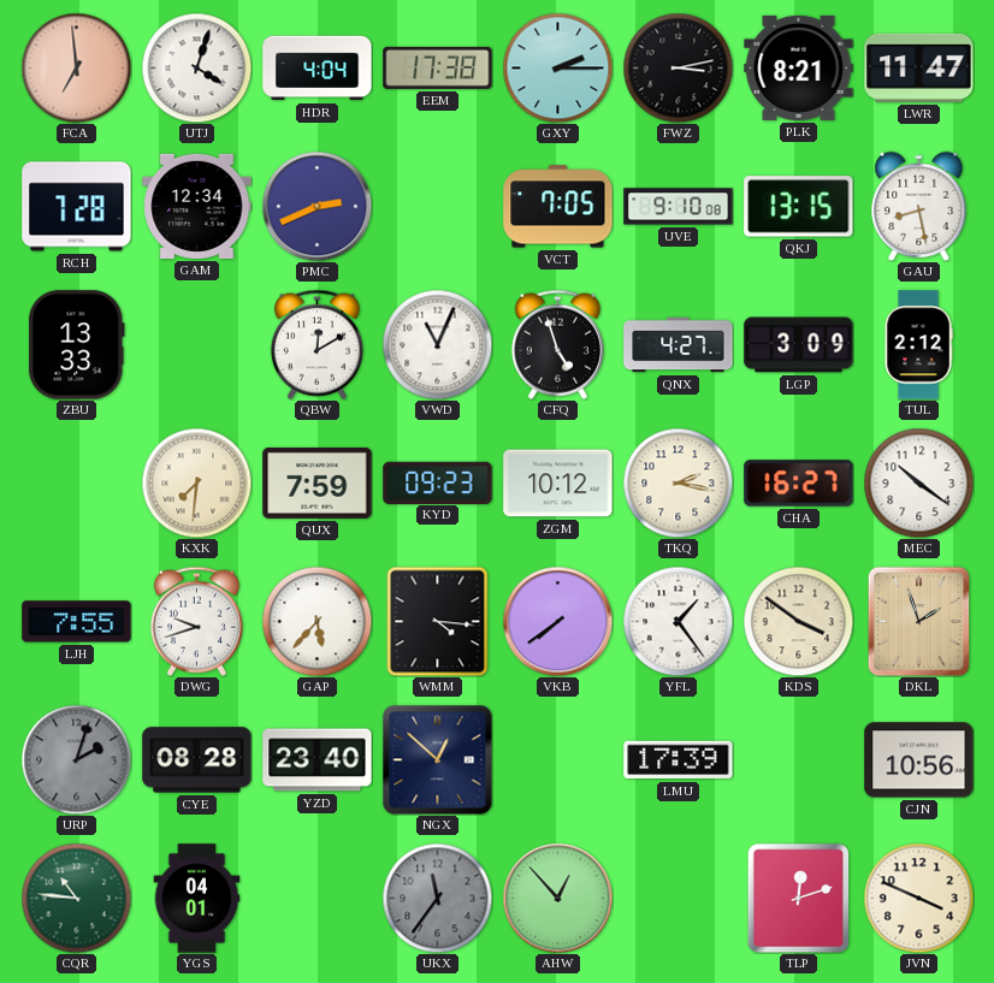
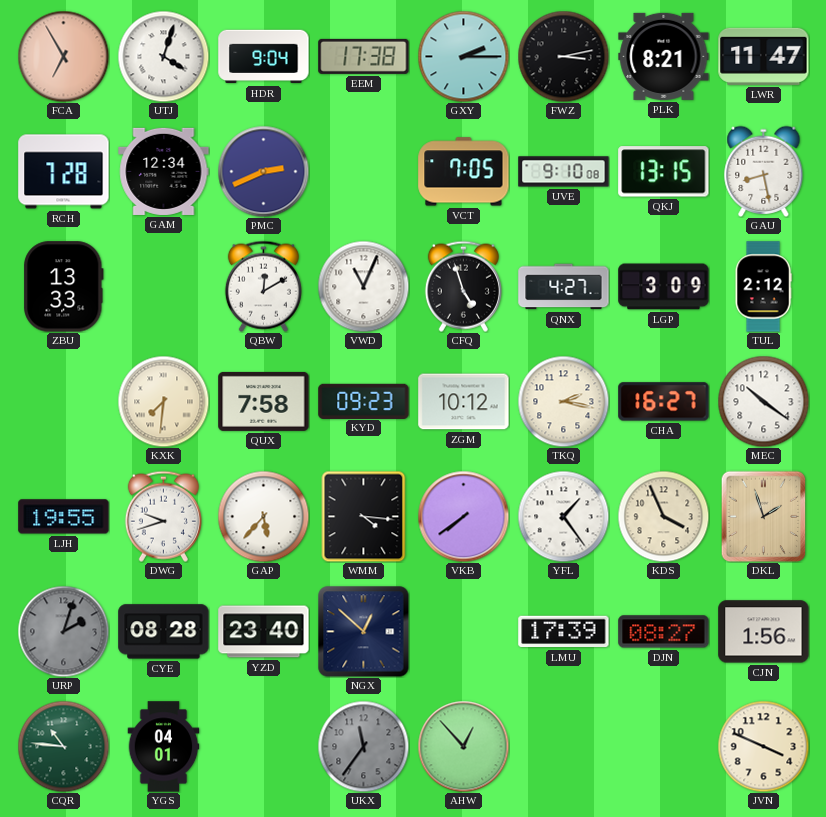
FCA: 6:59 -> 6:55
HDR: 4:04 -> 9:04
QUX: 7:59 -> 7:58
LJH: 7:55 -> 19:55
KDS: 3:51 -> 3:56
DJN: none -> 08:27
CJN: 10:56 -> 1:56
TLP: 12:12 -> none
